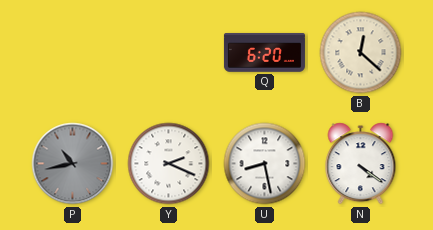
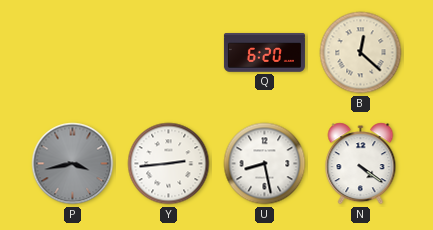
P: 10:43 -> 3:43
Y: 2:19 -> 2:44
